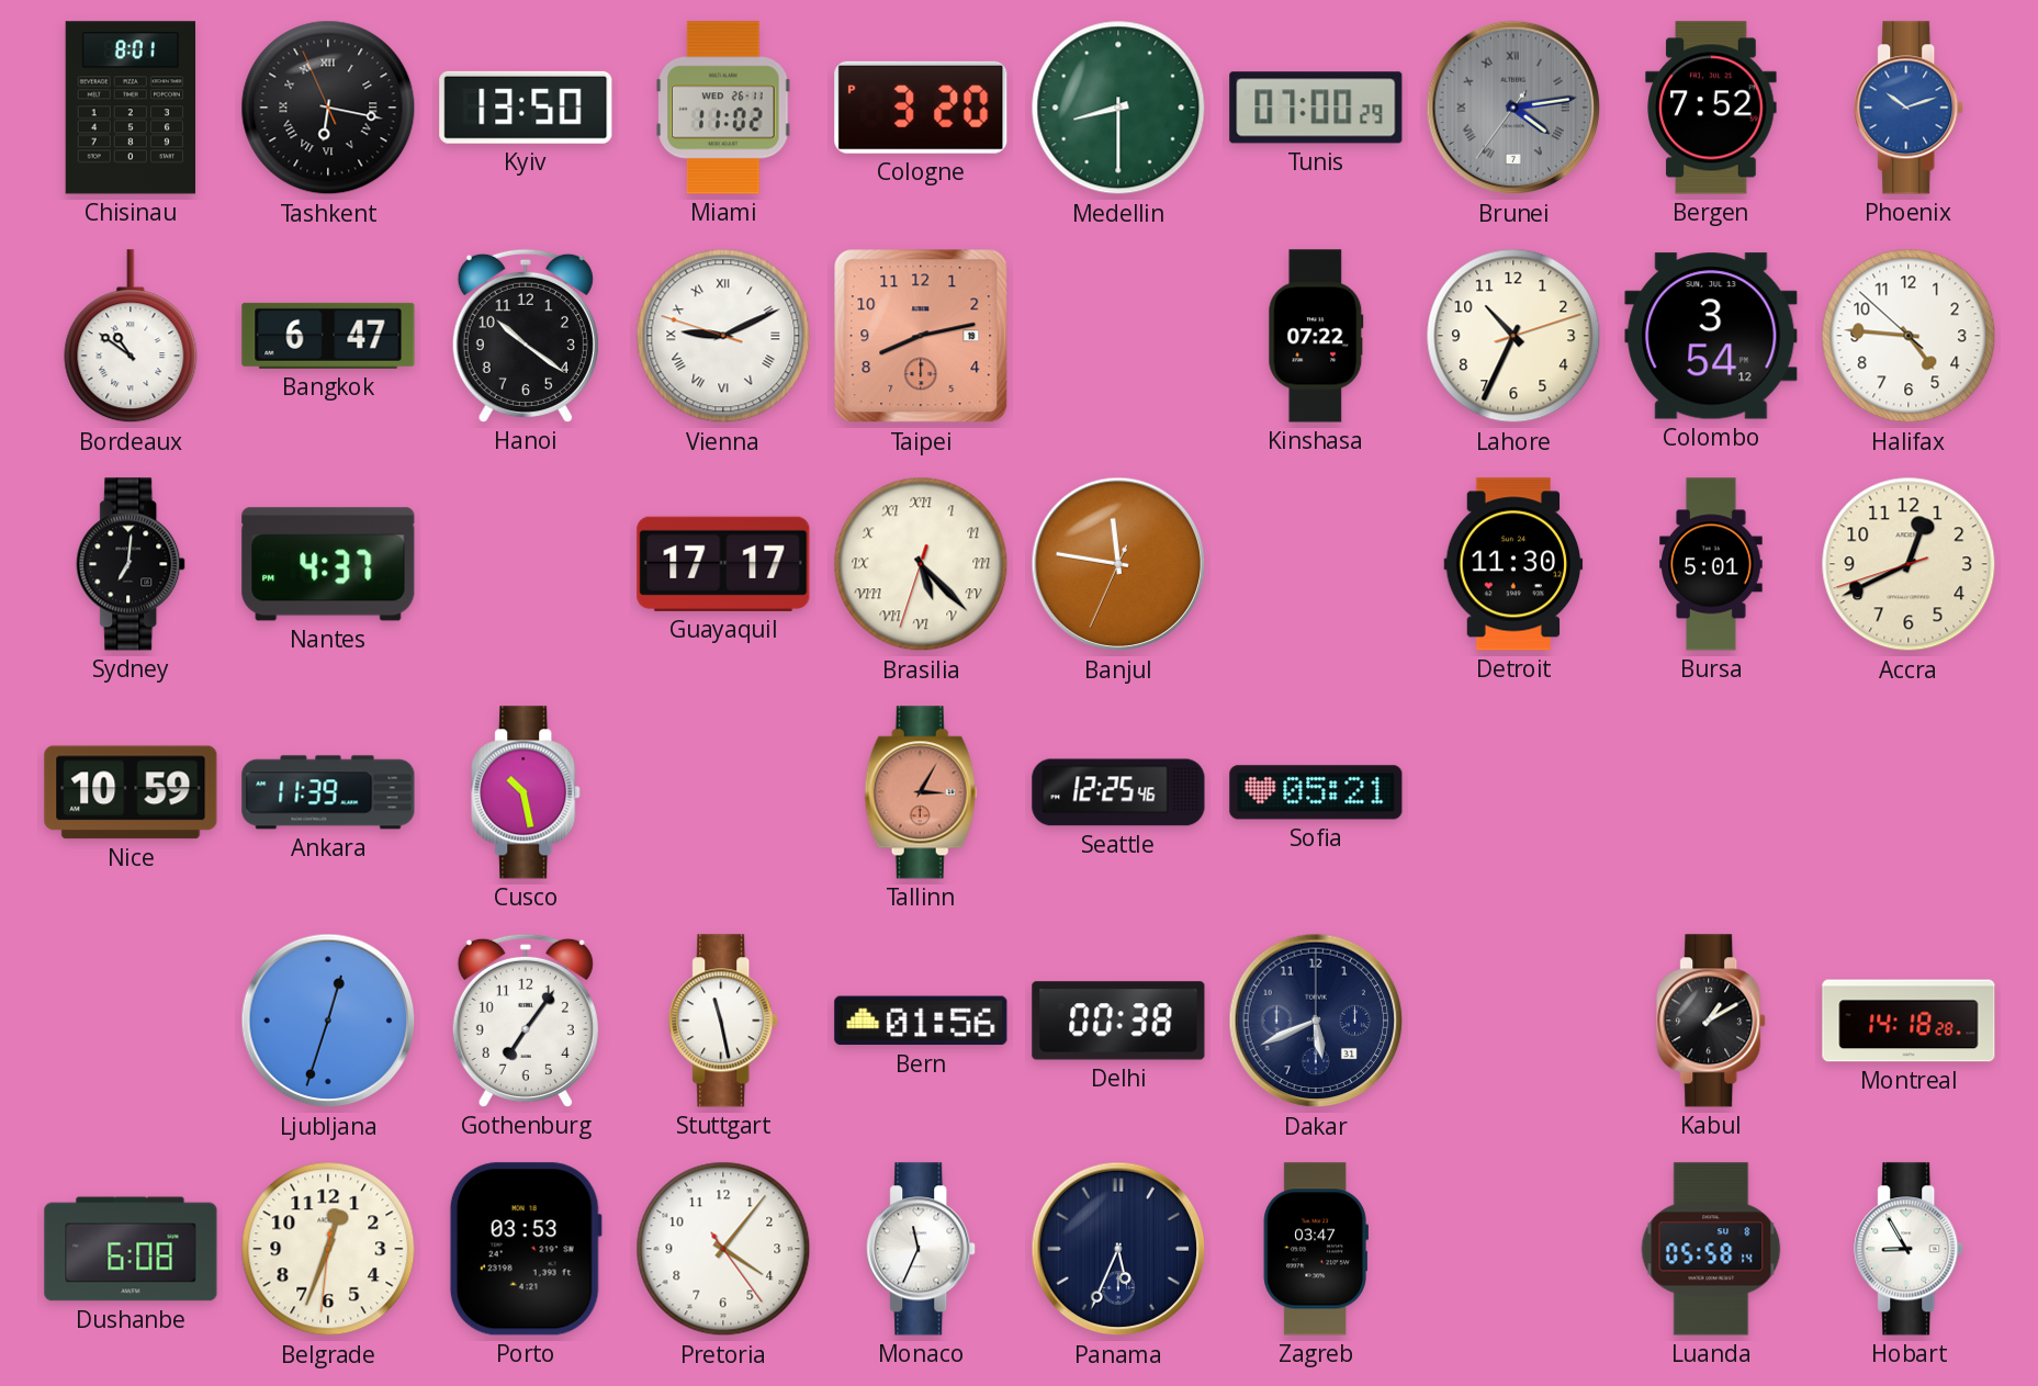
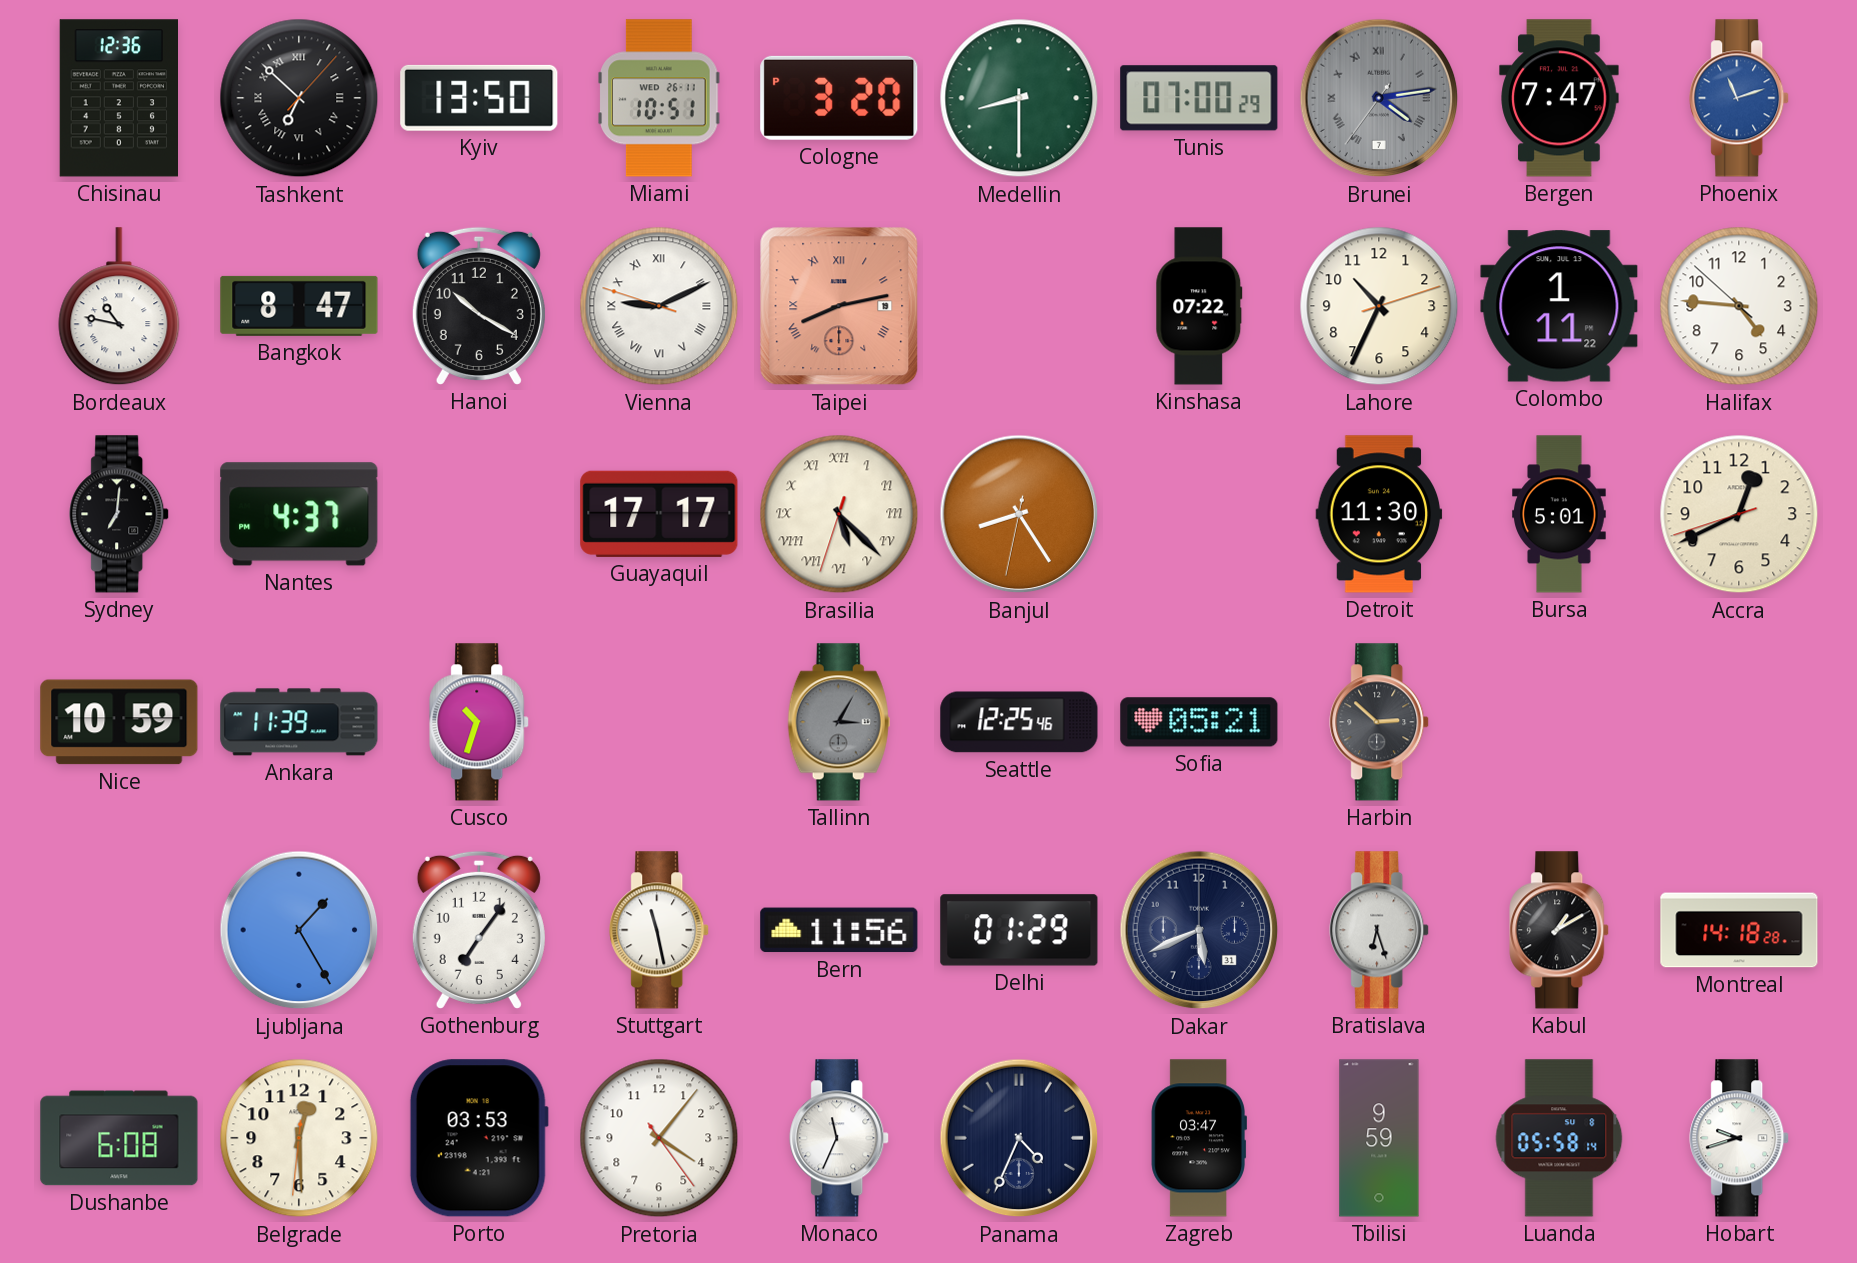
Chisinau: 8:01 -> 12:36
Tashkent: 6:16 -> 6:52
Miami: 11:02 -> 10:51
Bergen: 7:52 -> 7:47
Phoenix: 10:12 -> 11:12
Bordeaux: 10:51 -> 10:47
Bangkok: 6:47 -> 8:47
Hanoi: 10:21 -> 10:20
Taipei numerals: Arabic -> Roman
Colombo: 3:54 -> 1:11
Banjul: 11:46 -> 8:24
Cusco: 10:28 -> 10:33
Tallinn dial: salmon -> grey
Harbin: none -> 2:52
Ljubljana: 12:33 -> 1:25
Bern: 01:56 -> 11:56
Delhi: 00:38 -> 01:29
Bratislava: none -> 6:27
Belgrade: 12:33 -> 12:29
Panama: 5:34 -> 4:34
Tbilisi: none -> 9:59
Hobart: 8:55 -> 9:42
